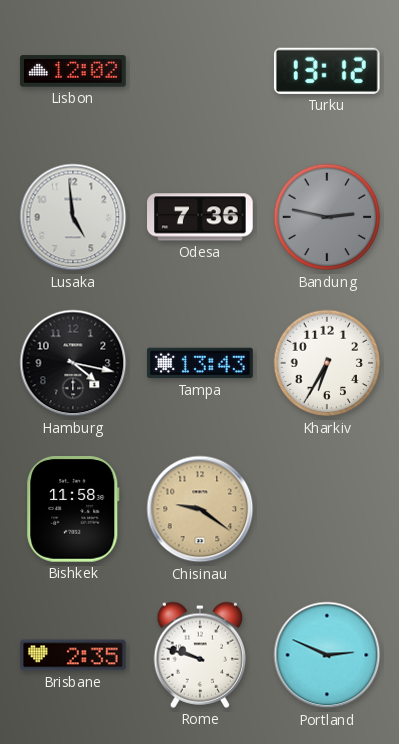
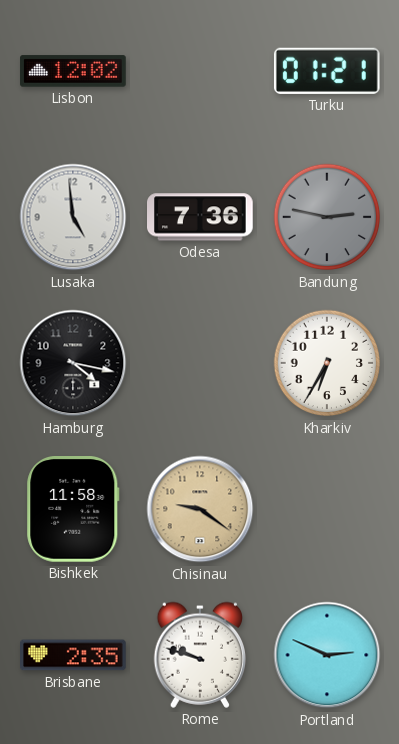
Turku: 13:12 -> 01:21
Tampa: 13:43 -> none
